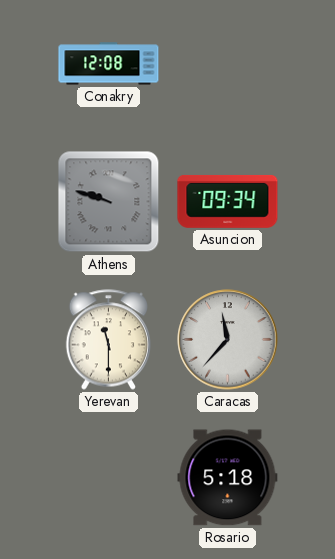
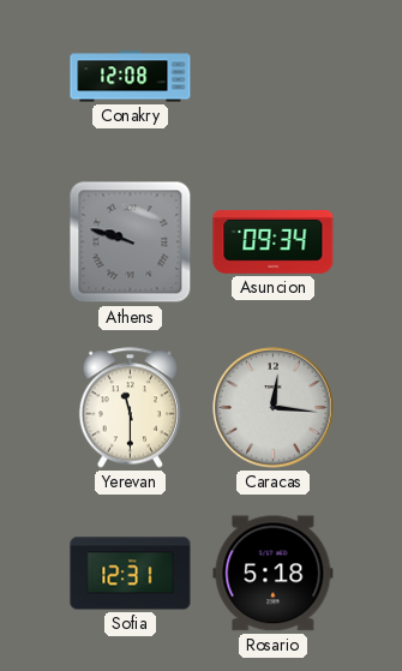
Caracas: 11:37 -> 12:16
Sofia: none -> 12:31
